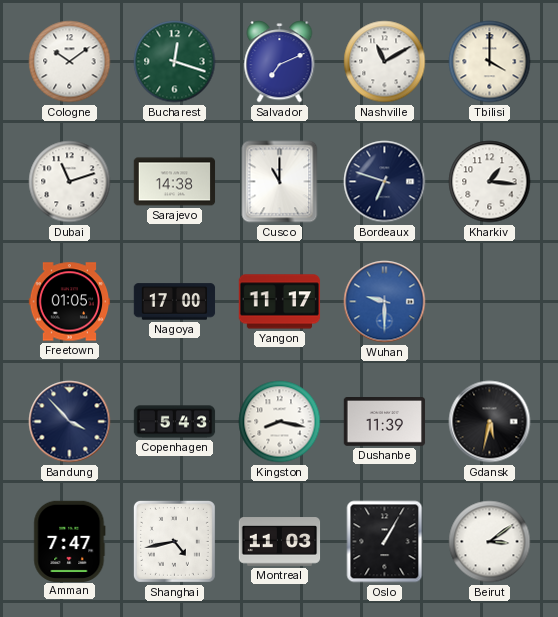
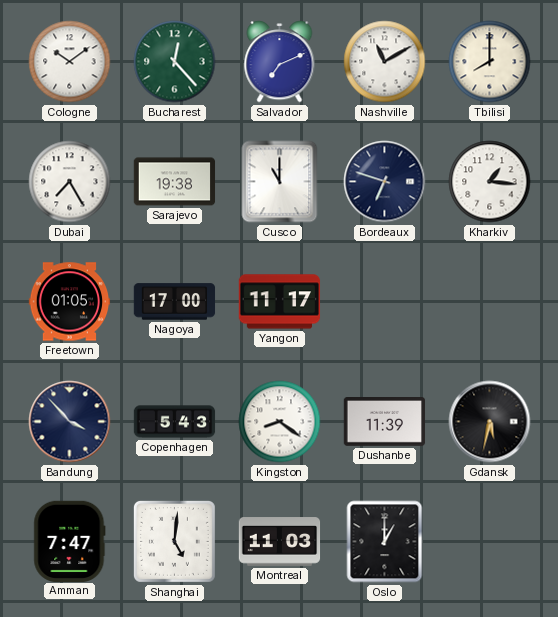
Bucharest: 12:18 -> 12:23
Tbilisi: 4:00 -> 8:00
Dubai: 11:12 -> 7:25
Sarajevo: 14:38 -> 19:38
Wuhan: 9:30 -> none
Kingston: 8:17 -> 8:21
Shanghai: 4:43 -> 5:01
Oslo: 1:05 -> 1:00
Beirut: 3:09 -> none
